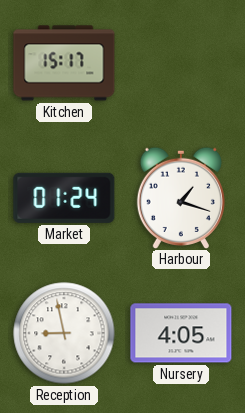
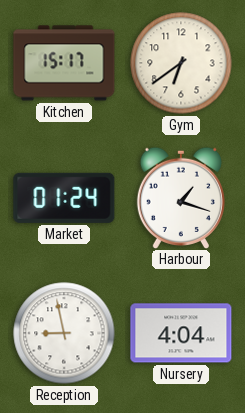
Gym: none -> 6:39
Nursery: 4:05 -> 4:04
